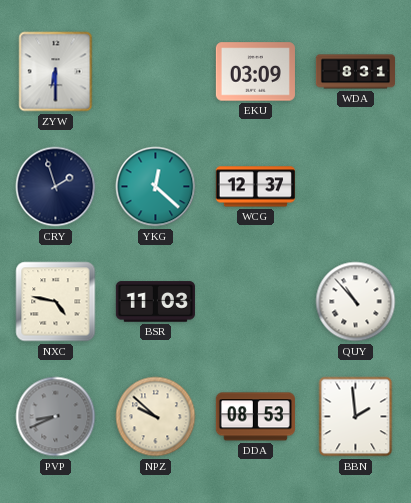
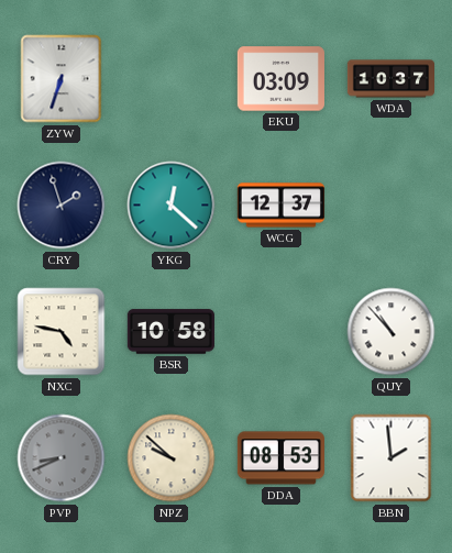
ZYW: 6:30 -> 6:33
WDA: 8:31 -> 10:37
BSR: 11:03 -> 10:58
